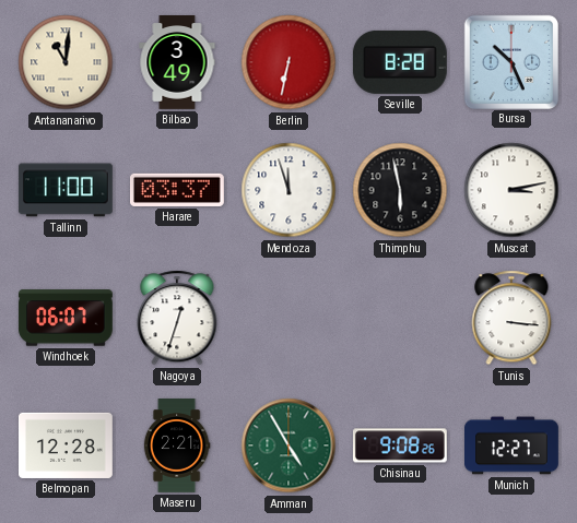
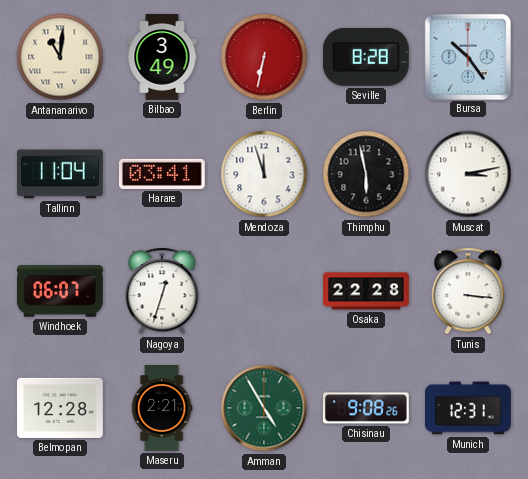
Bursa: 10:26 -> 10:24
Tallinn: 11:00 -> 11:04
Harare: 03:37 -> 03:41
Osaka: none -> 22:28
Munich: 12:27 -> 12:31
